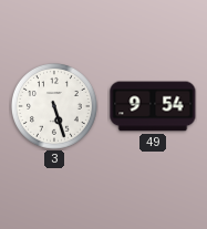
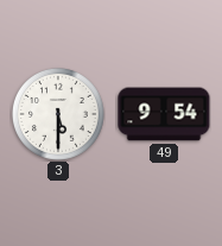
3: 5:27 -> 5:30
